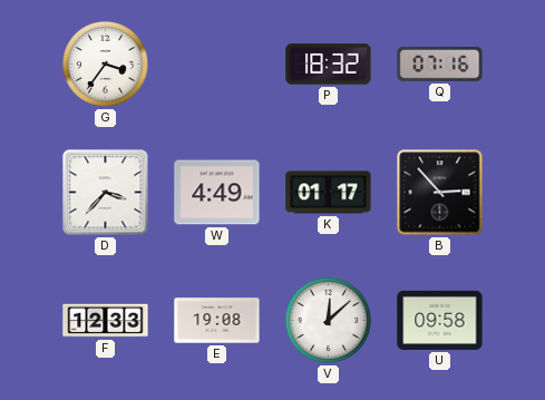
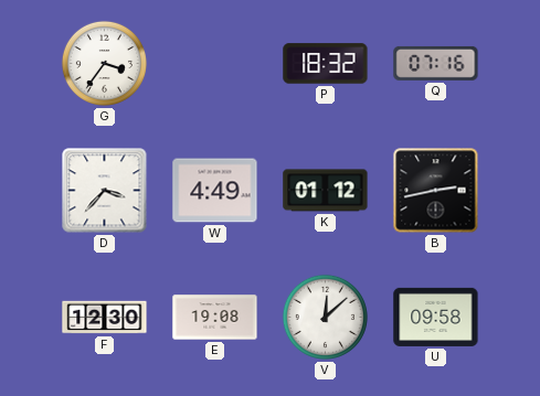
K: 01:17 -> 01:12
B: 2:53 -> 2:43
F: 12:33 -> 12:30
